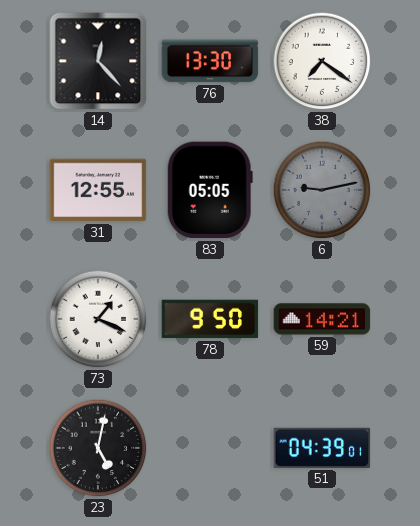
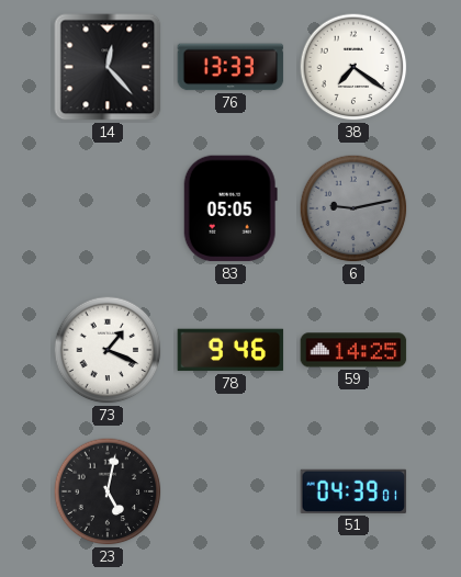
76: 13:30 -> 13:33
31: 12:55 -> none
78: 9:50 -> 9:46
59: 14:21 -> 14:25
